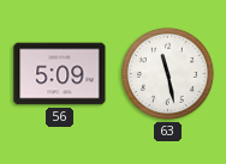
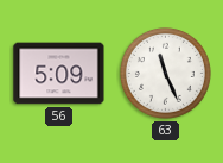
63: 11:28 -> 11:26
